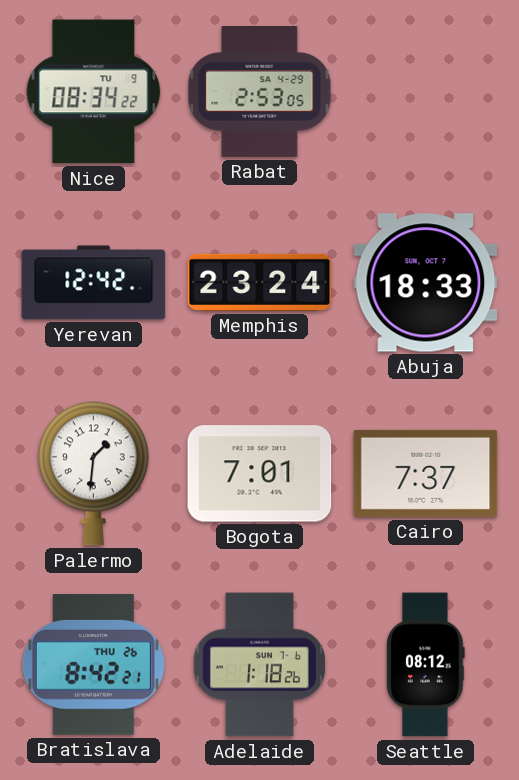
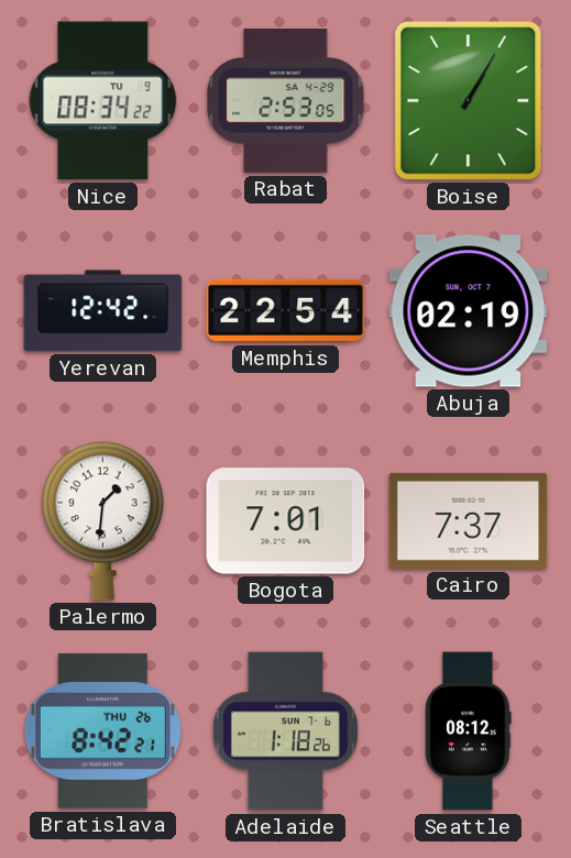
Boise: none -> 1:05
Memphis: 23:24 -> 22:54
Abuja: 18:33 -> 02:19
